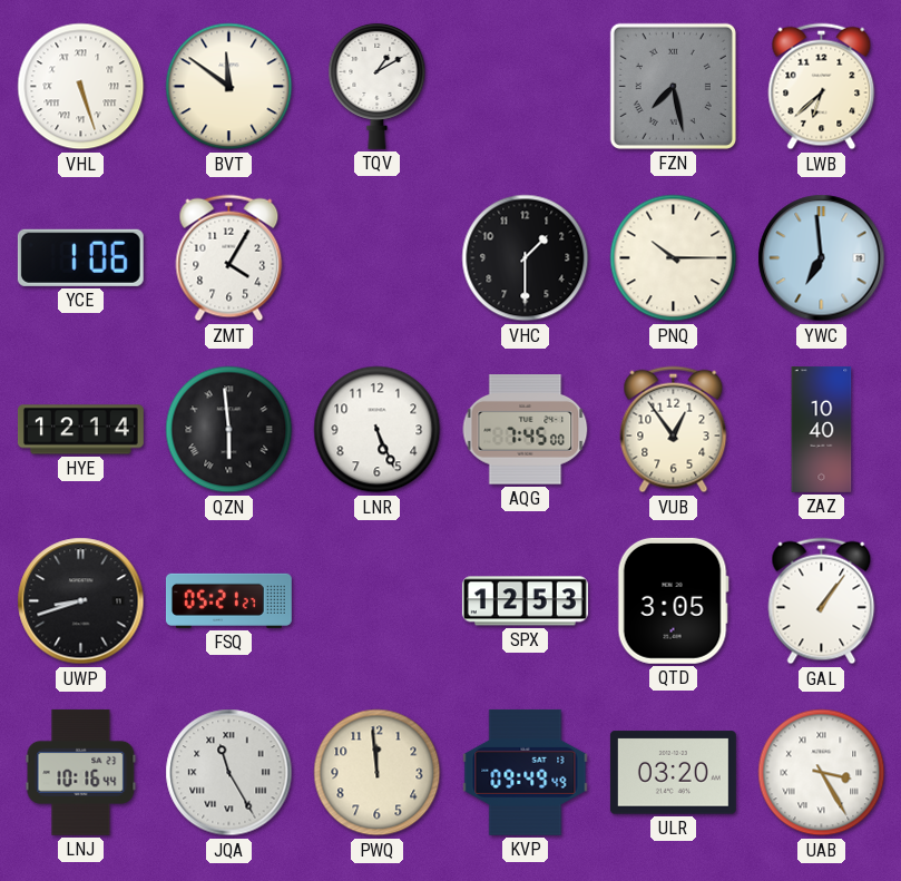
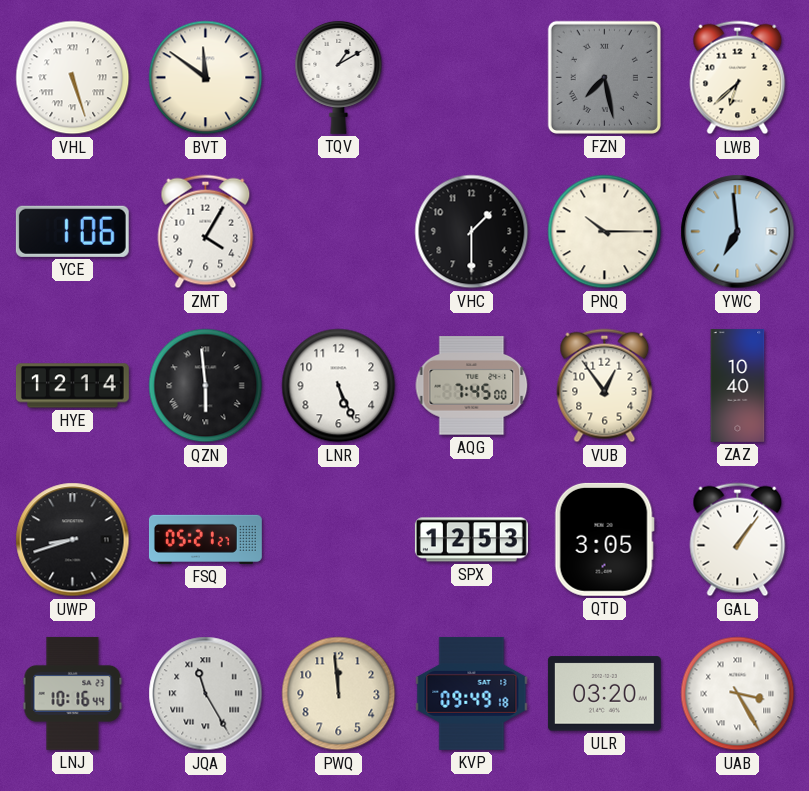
KVP: 09:49:49 -> 09:49:18
